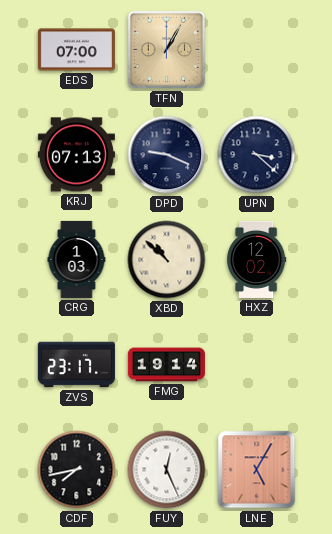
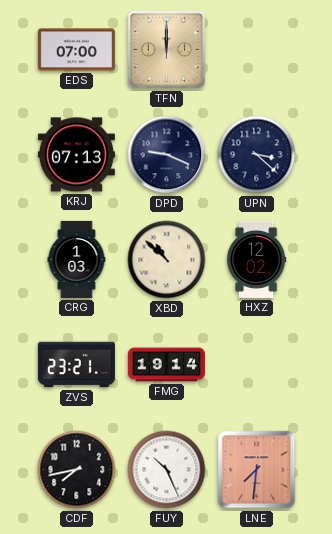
TFN: 1:05 -> 12:00
ZVS: 23:17 -> 23:21
FUY: 12:26 -> 10:26
LNE: 5:05 -> 7:31
